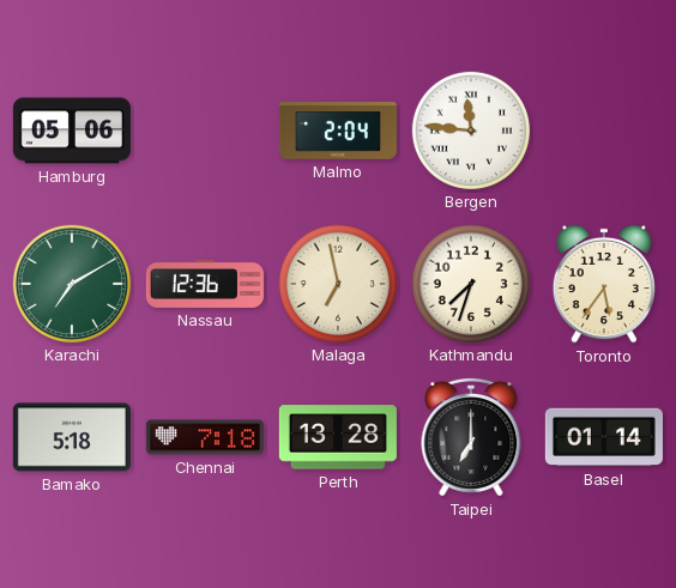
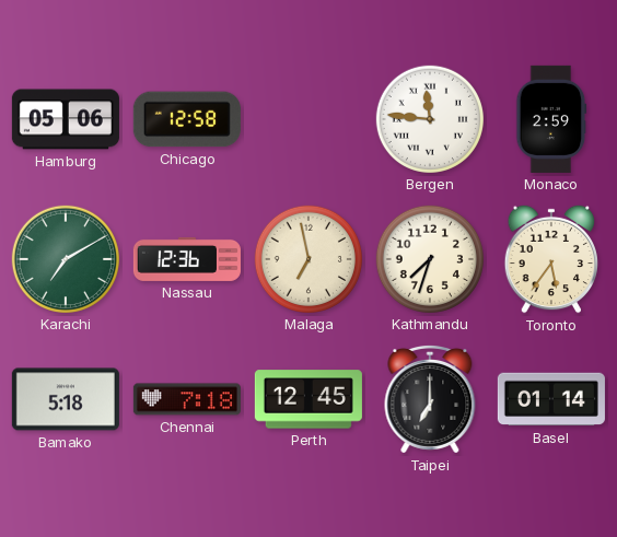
Chicago: none -> 12:58
Malmo: 2:04 -> none
Monaco: none -> 2:59
Perth: 13:28 -> 12:45
